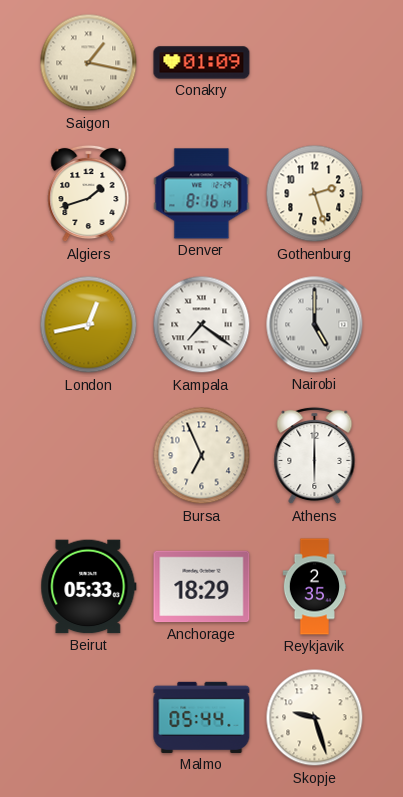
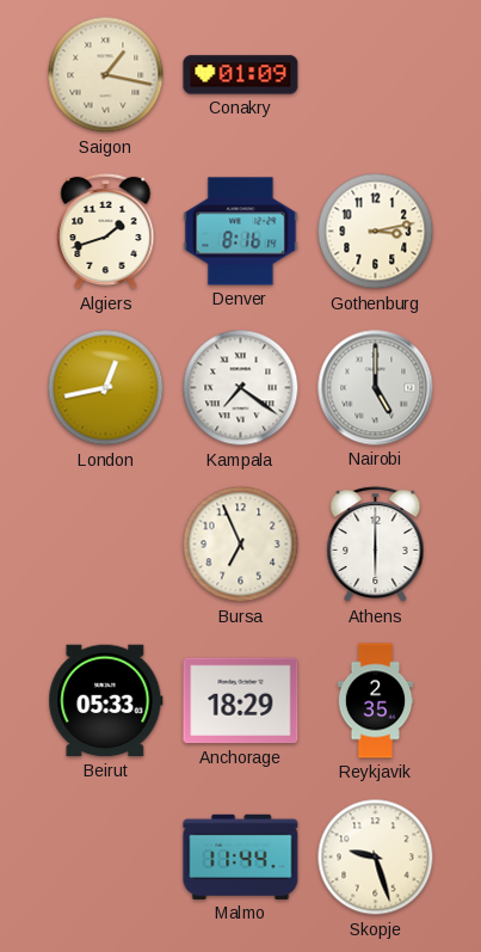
Gothenburg: 2:27 -> 3:13
Malmo: 05:44 -> 11:44
